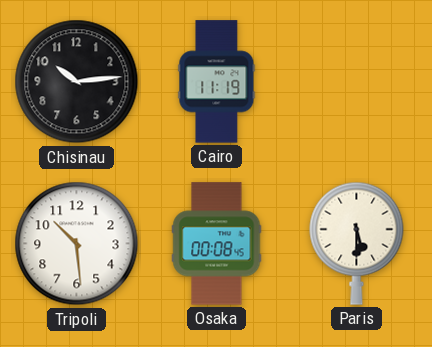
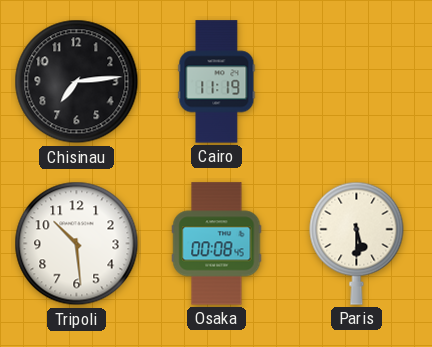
Chisinau: 10:14 -> 7:14
